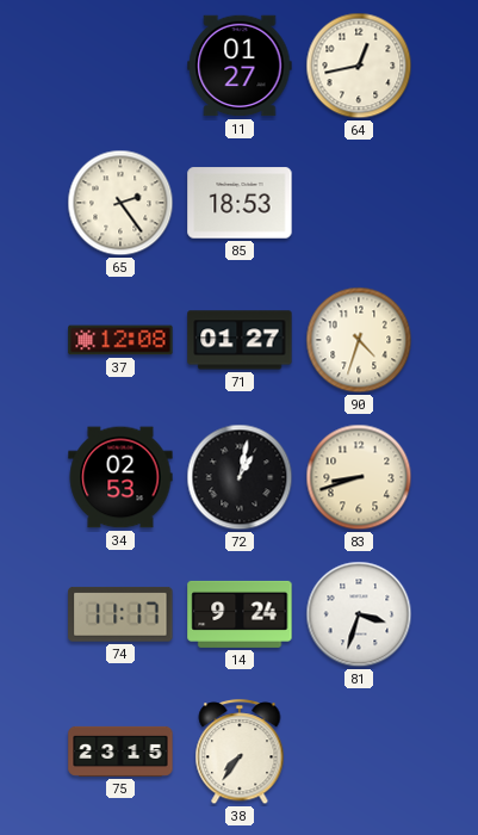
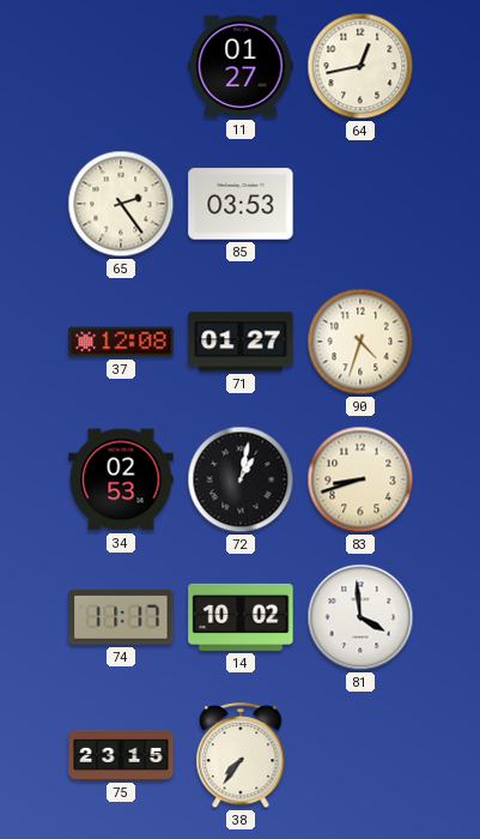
85: 18:53 -> 03:53
14: 9:24 -> 10:02
81: 3:33 -> 3:59
